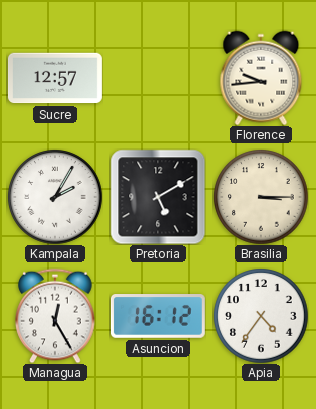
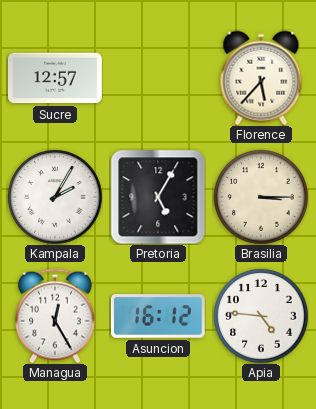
Florence: 9:44 -> 5:37
Pretoria: 5:10 -> 5:05
Apia: 4:36 -> 4:46
